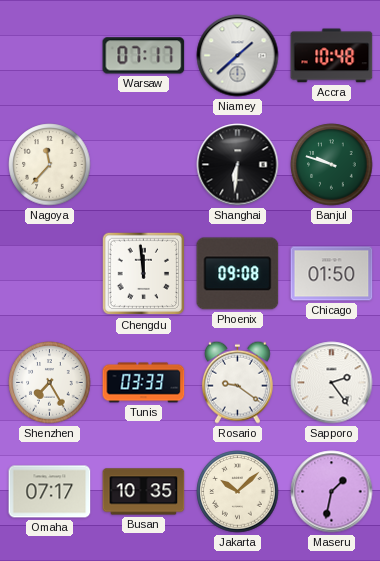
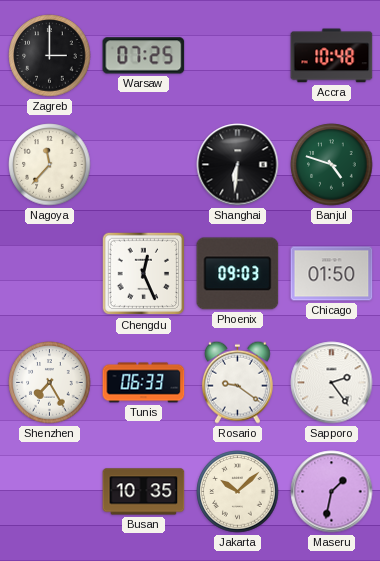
Zagreb: none -> 3:00
Warsaw: 07:17 -> 07:25
Niamey: 1:38 -> none
Banjul: 9:48 -> 4:48
Chengdu: 11:59 -> 12:26
Phoenix: 09:08 -> 09:03
Tunis: 03:33 -> 06:33
Omaha: 07:17 -> none
